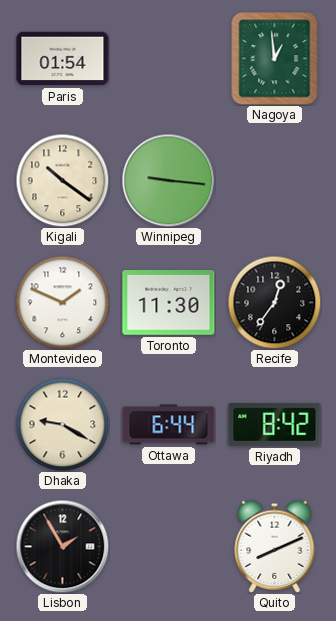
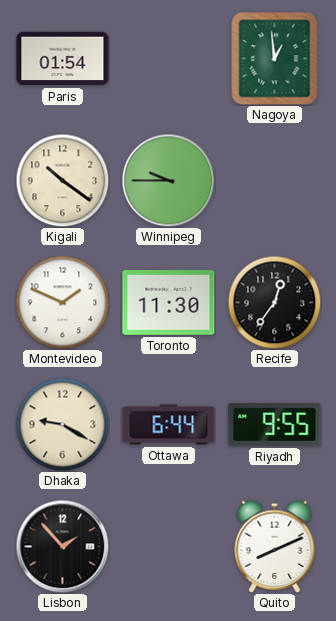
Winnipeg: 9:16 -> 9:45
Riyadh: 8:42 -> 9:55
Lisbon: 1:55 -> 1:53
